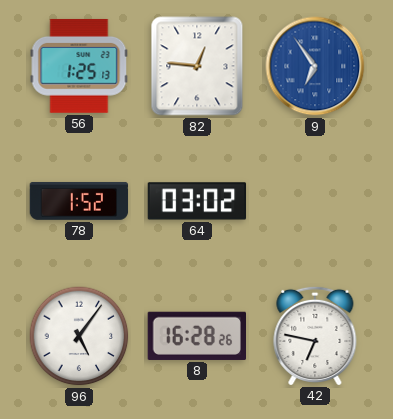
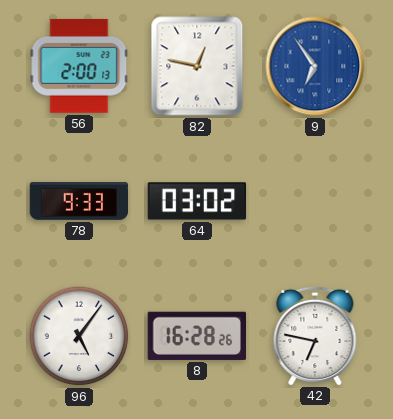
56: 1:25 -> 2:00
82: 12:46 -> 12:47
78: 1:52 -> 9:33
